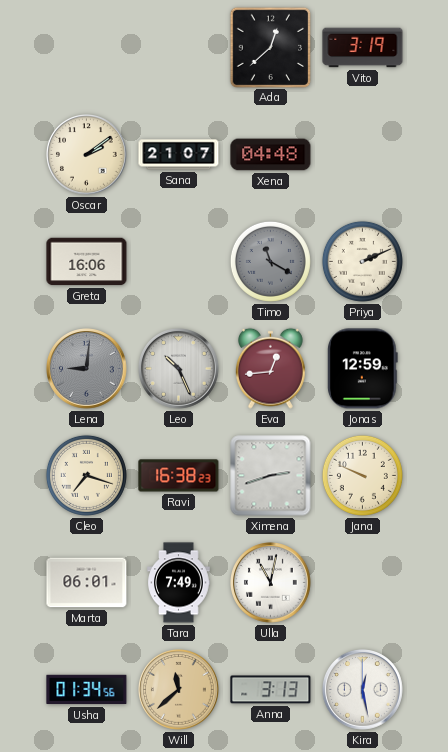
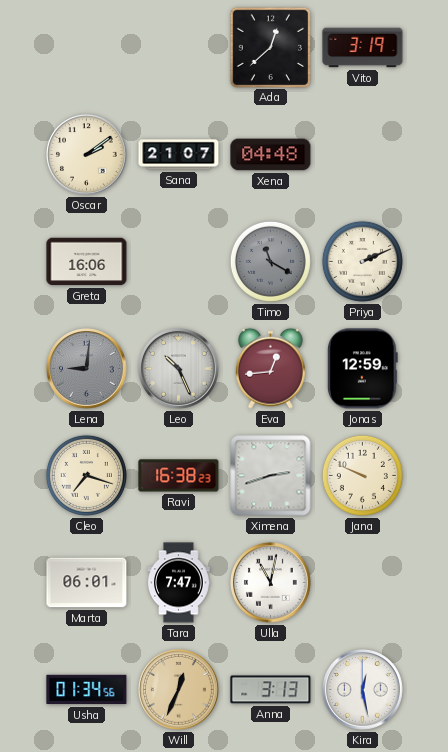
Tara: 7:49 -> 7:47
Will: 11:38 -> 12:34
